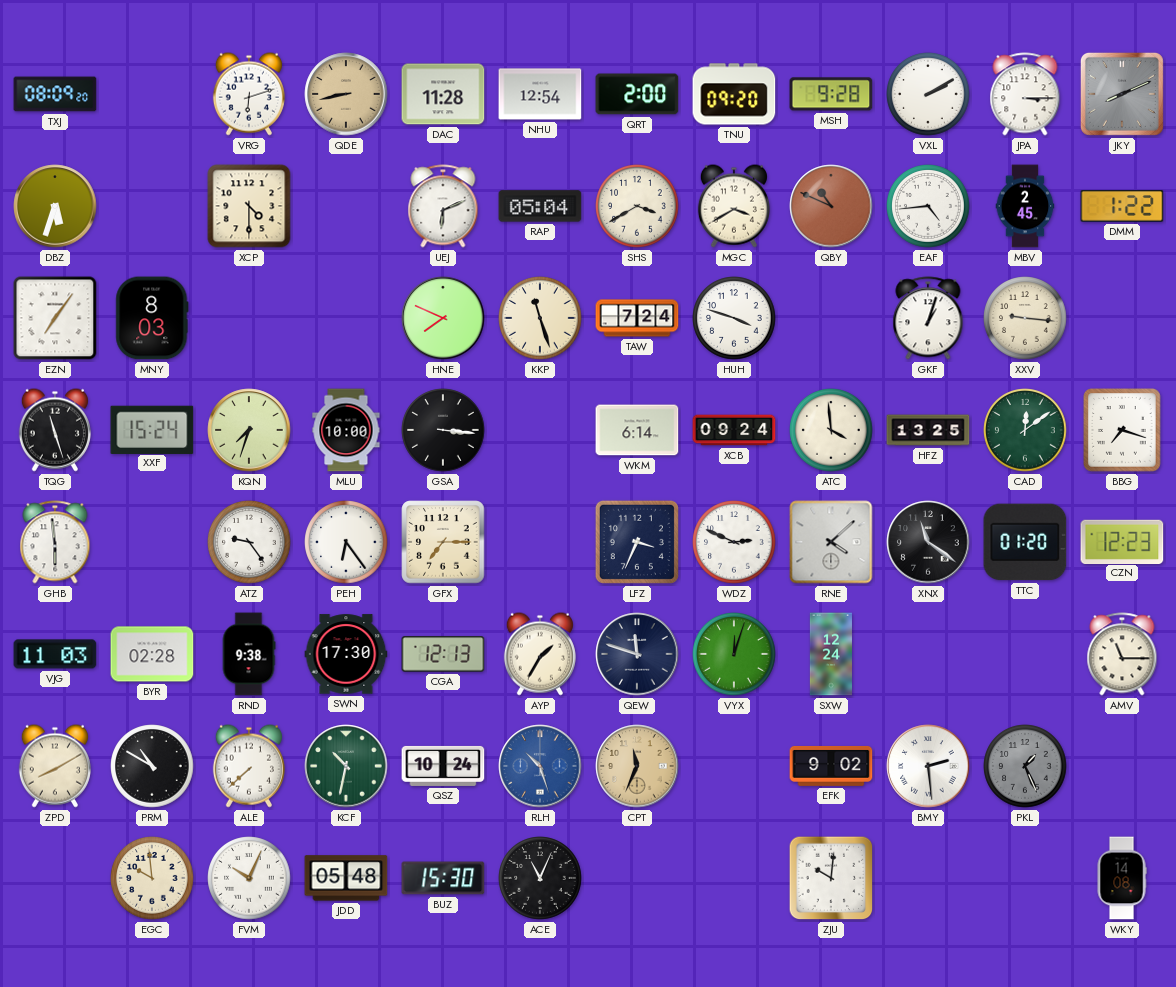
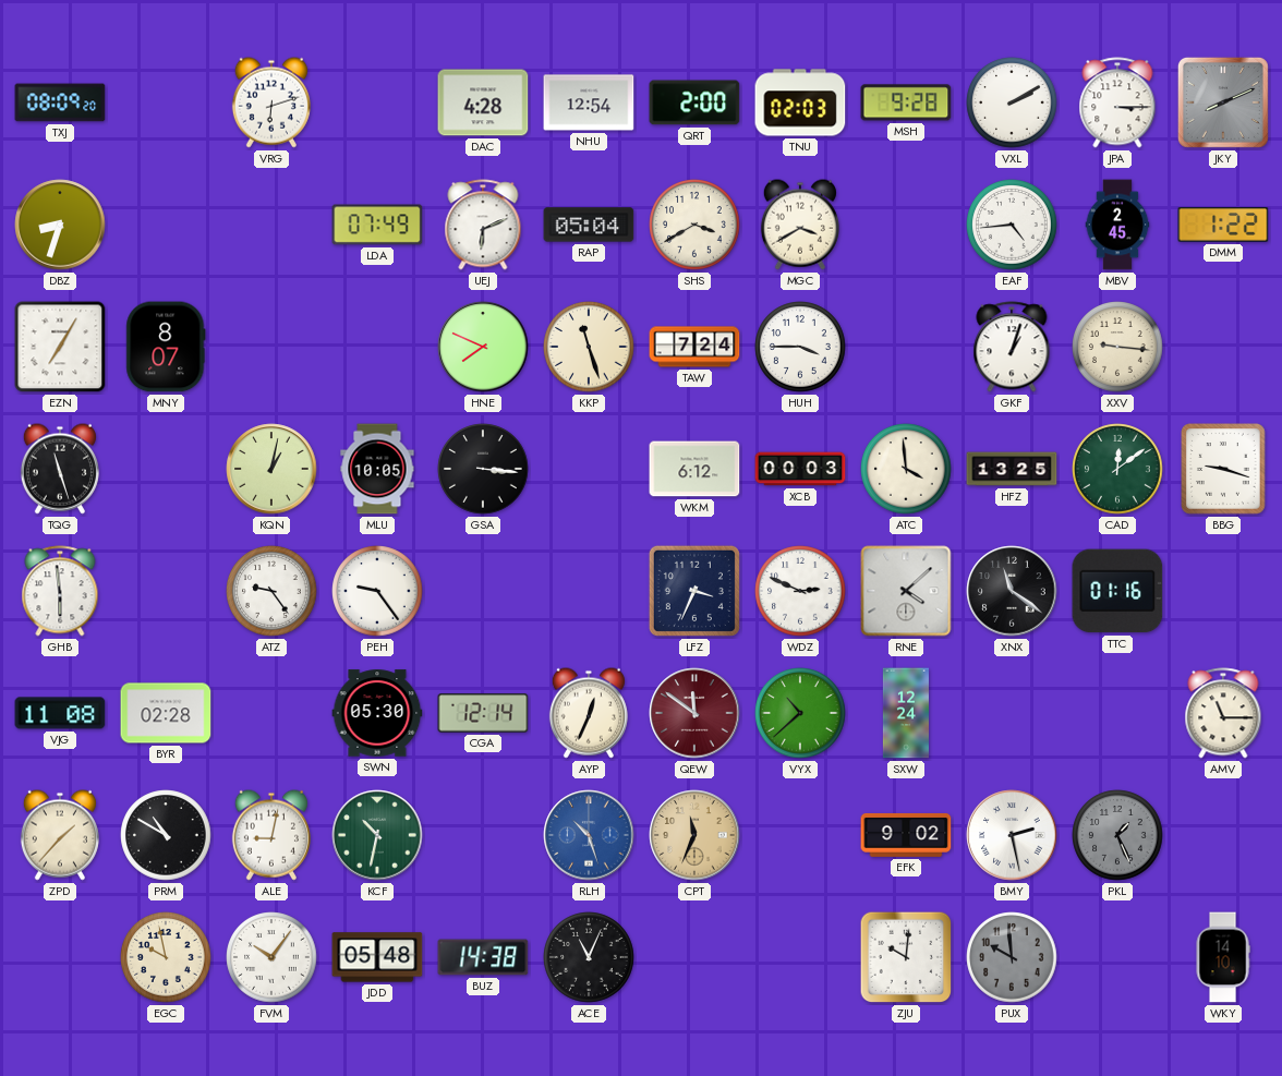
QDE: 8:43 -> none
DAC: 11:28 -> 4:28
TNU: 09:20 -> 02:03
DBZ: 5:33 -> 8:33
XCP: 4:30 -> none
LDA: none -> 07:49
QBY: 10:49 -> none
EZN: 7:06 -> 7:05
MNY: 8:03 -> 8:07
HUH: 3:48 -> 3:45
XXF: 15:24 -> none
KQN: 7:33 -> 1:02
MLU: 10:00 -> 10:05
WKM: 6:14 -> 6:12
XCB: 09:24 -> 00:03
BBG: 7:18 -> 9:18
PEH: 6:24 -> 9:24
GFX: 7:15 -> none
TTC: 01:20 -> 01:16
CZN: 12:23 -> none
VJG: 11:03 -> 11:08
RND: 9:38 -> none
SWN: 17:30 -> 05:30
CGA: 12:13 -> 12:14
AYP: 1:35 -> 12:34
QEW: 11:48 -> 11:51
QEW dial: navy -> burgundy
VYX: 12:03 -> 10:38
ZPD: 8:10 -> 1:37
ALE: 7:38 -> 9:02
QSZ: 10:24 -> none
BMY: 2:29 -> 2:28
EGC: 9:59 -> 9:58
FVM: 10:04 -> 10:06
BUZ: 15:30 -> 14:38
PUX: none -> 9:59
WKY: 14:08 -> 14:10
